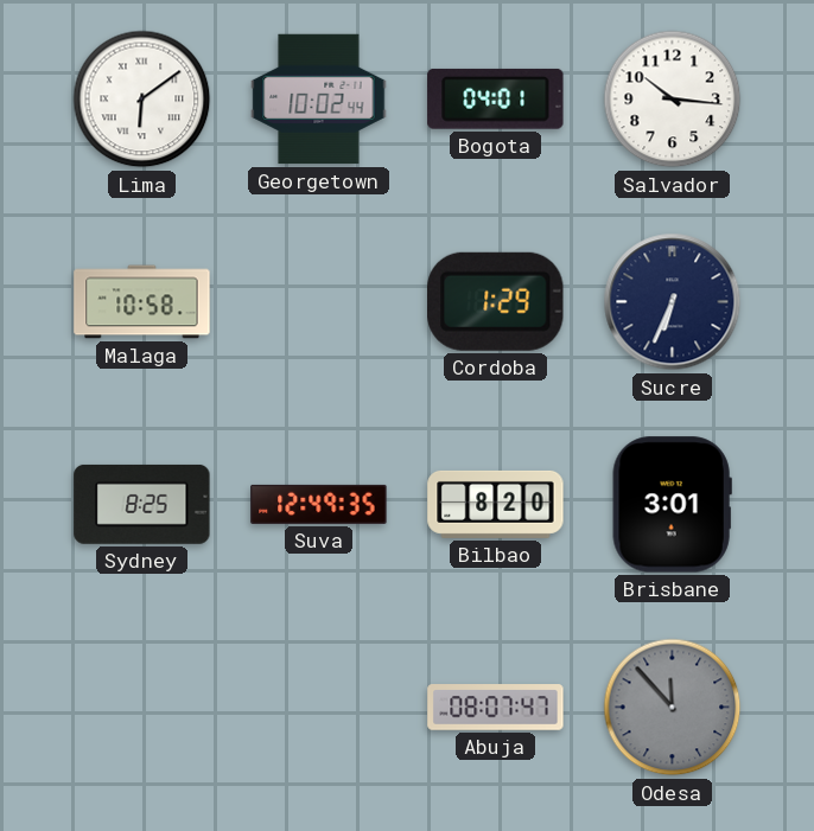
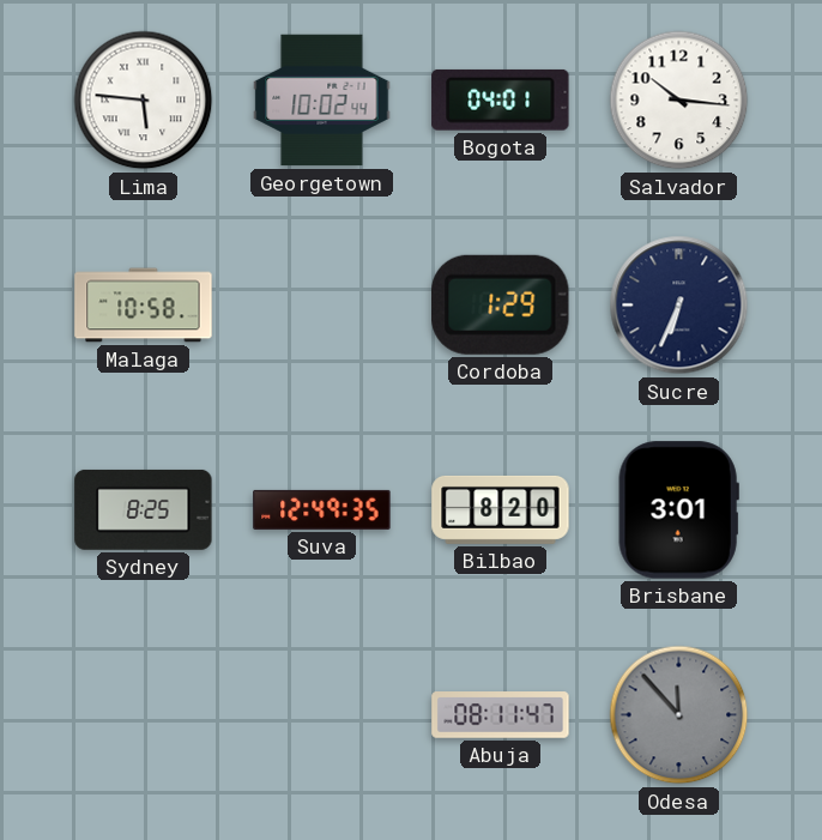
Lima: 6:09 -> 5:46
Abuja: 08:07 -> 08:11
